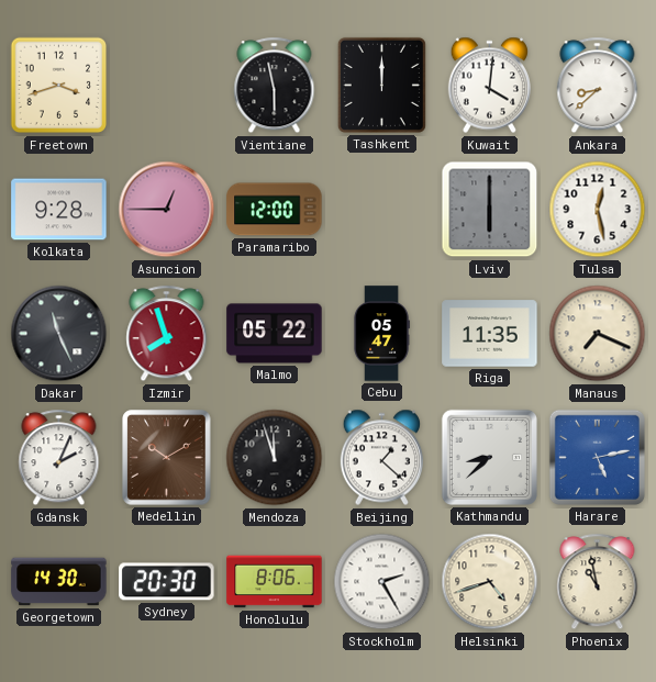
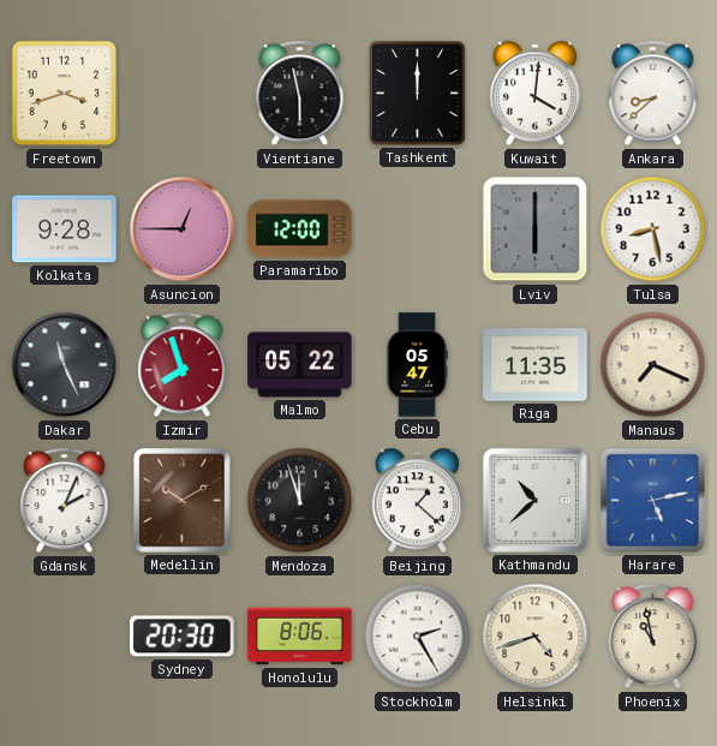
Tulsa: 12:28 -> 8:28
Kathmandu: 8:38 -> 10:38
Georgetown: 14:30 -> none
